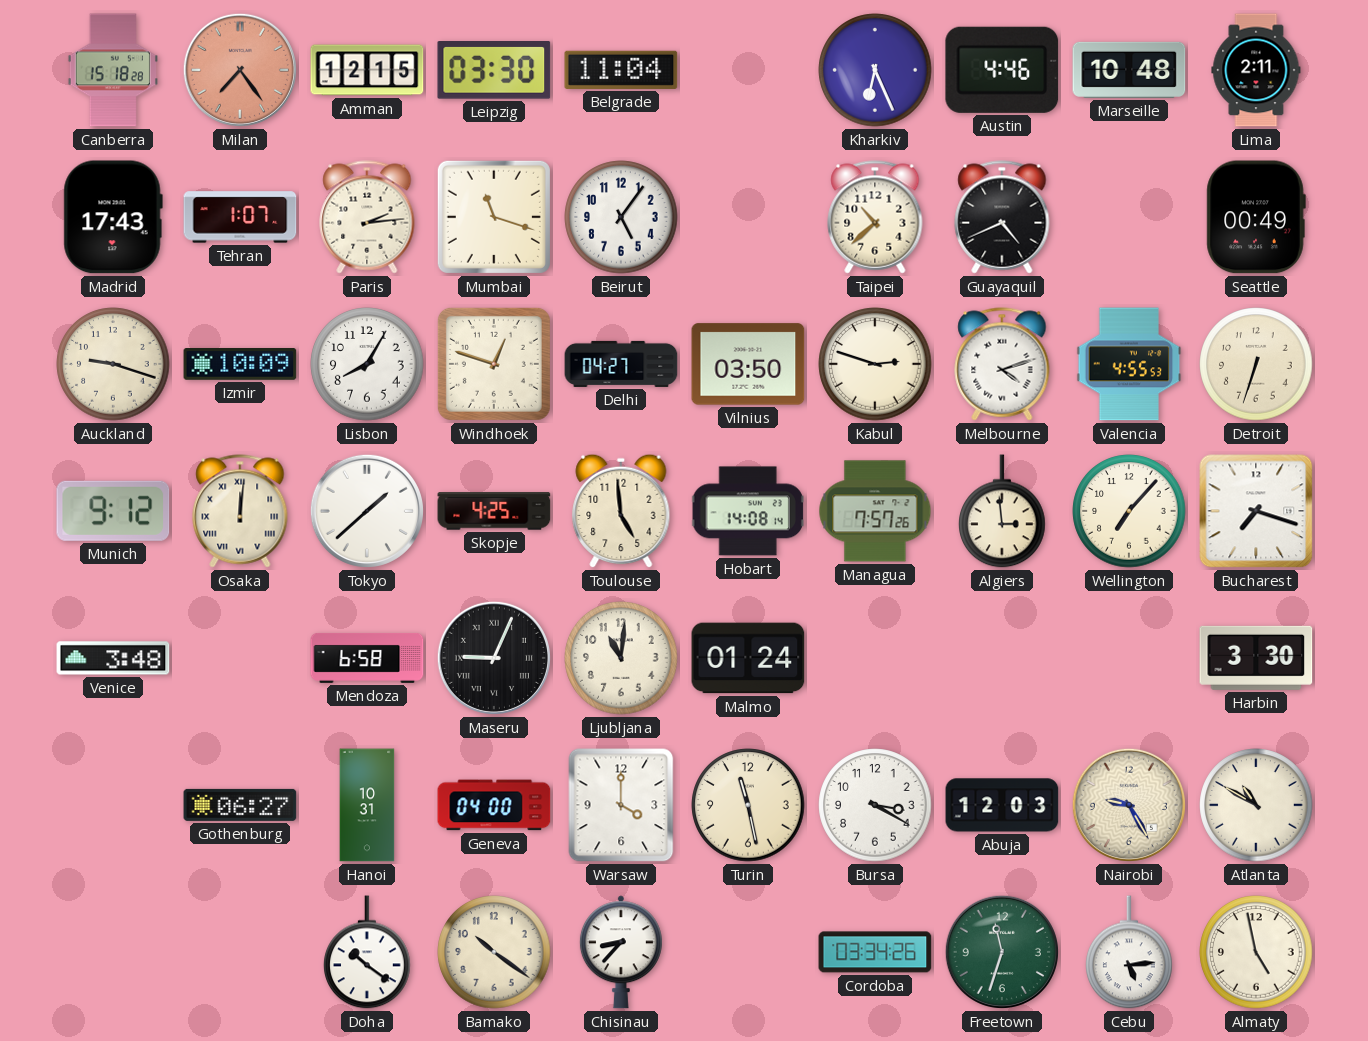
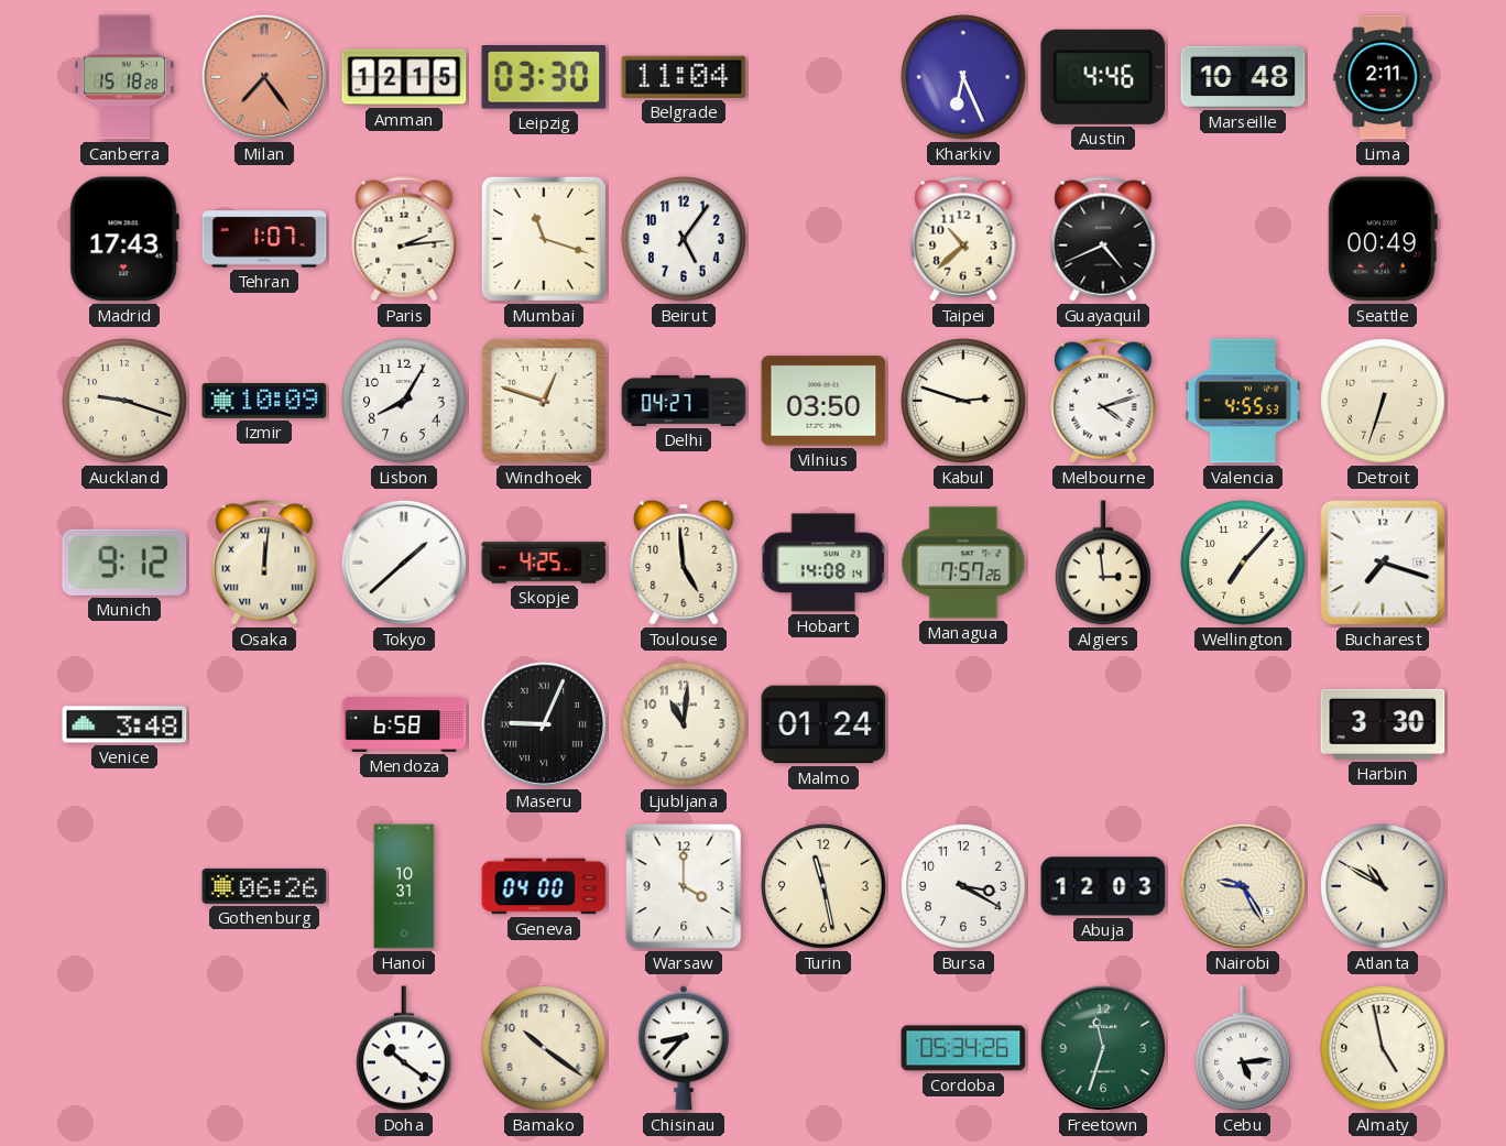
Gothenburg: 06:27 -> 06:26
Cordoba: 03:34 -> 05:34
